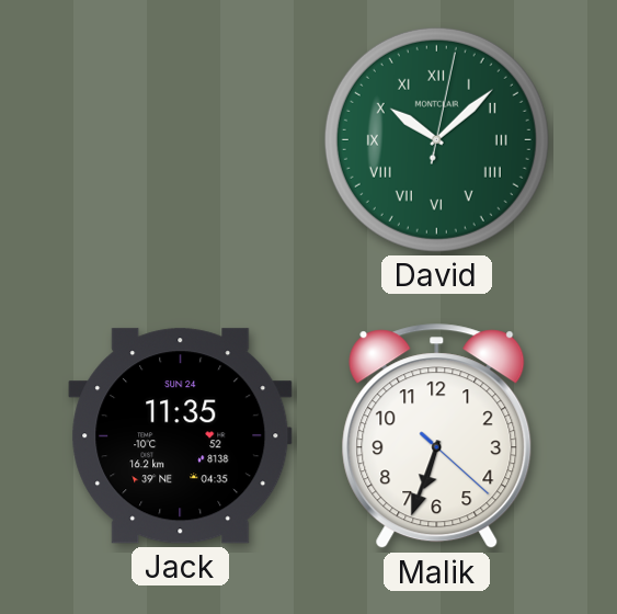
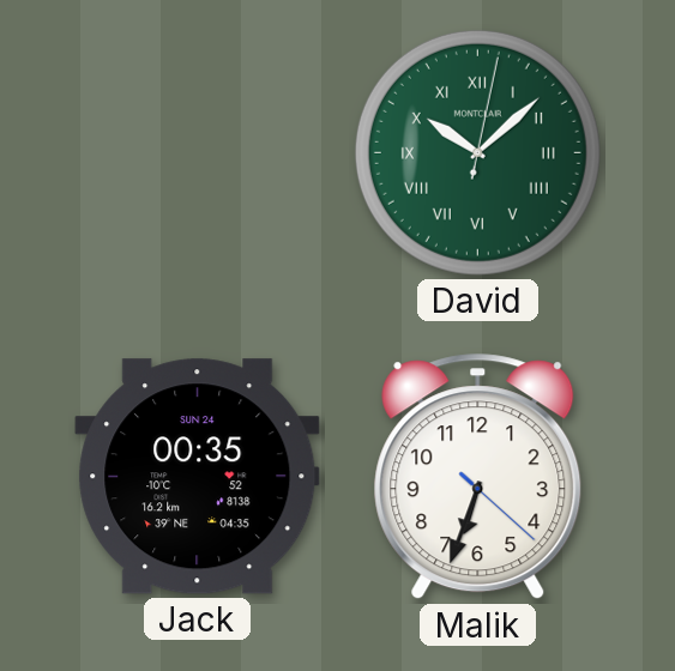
Jack: 11:35 -> 00:35
